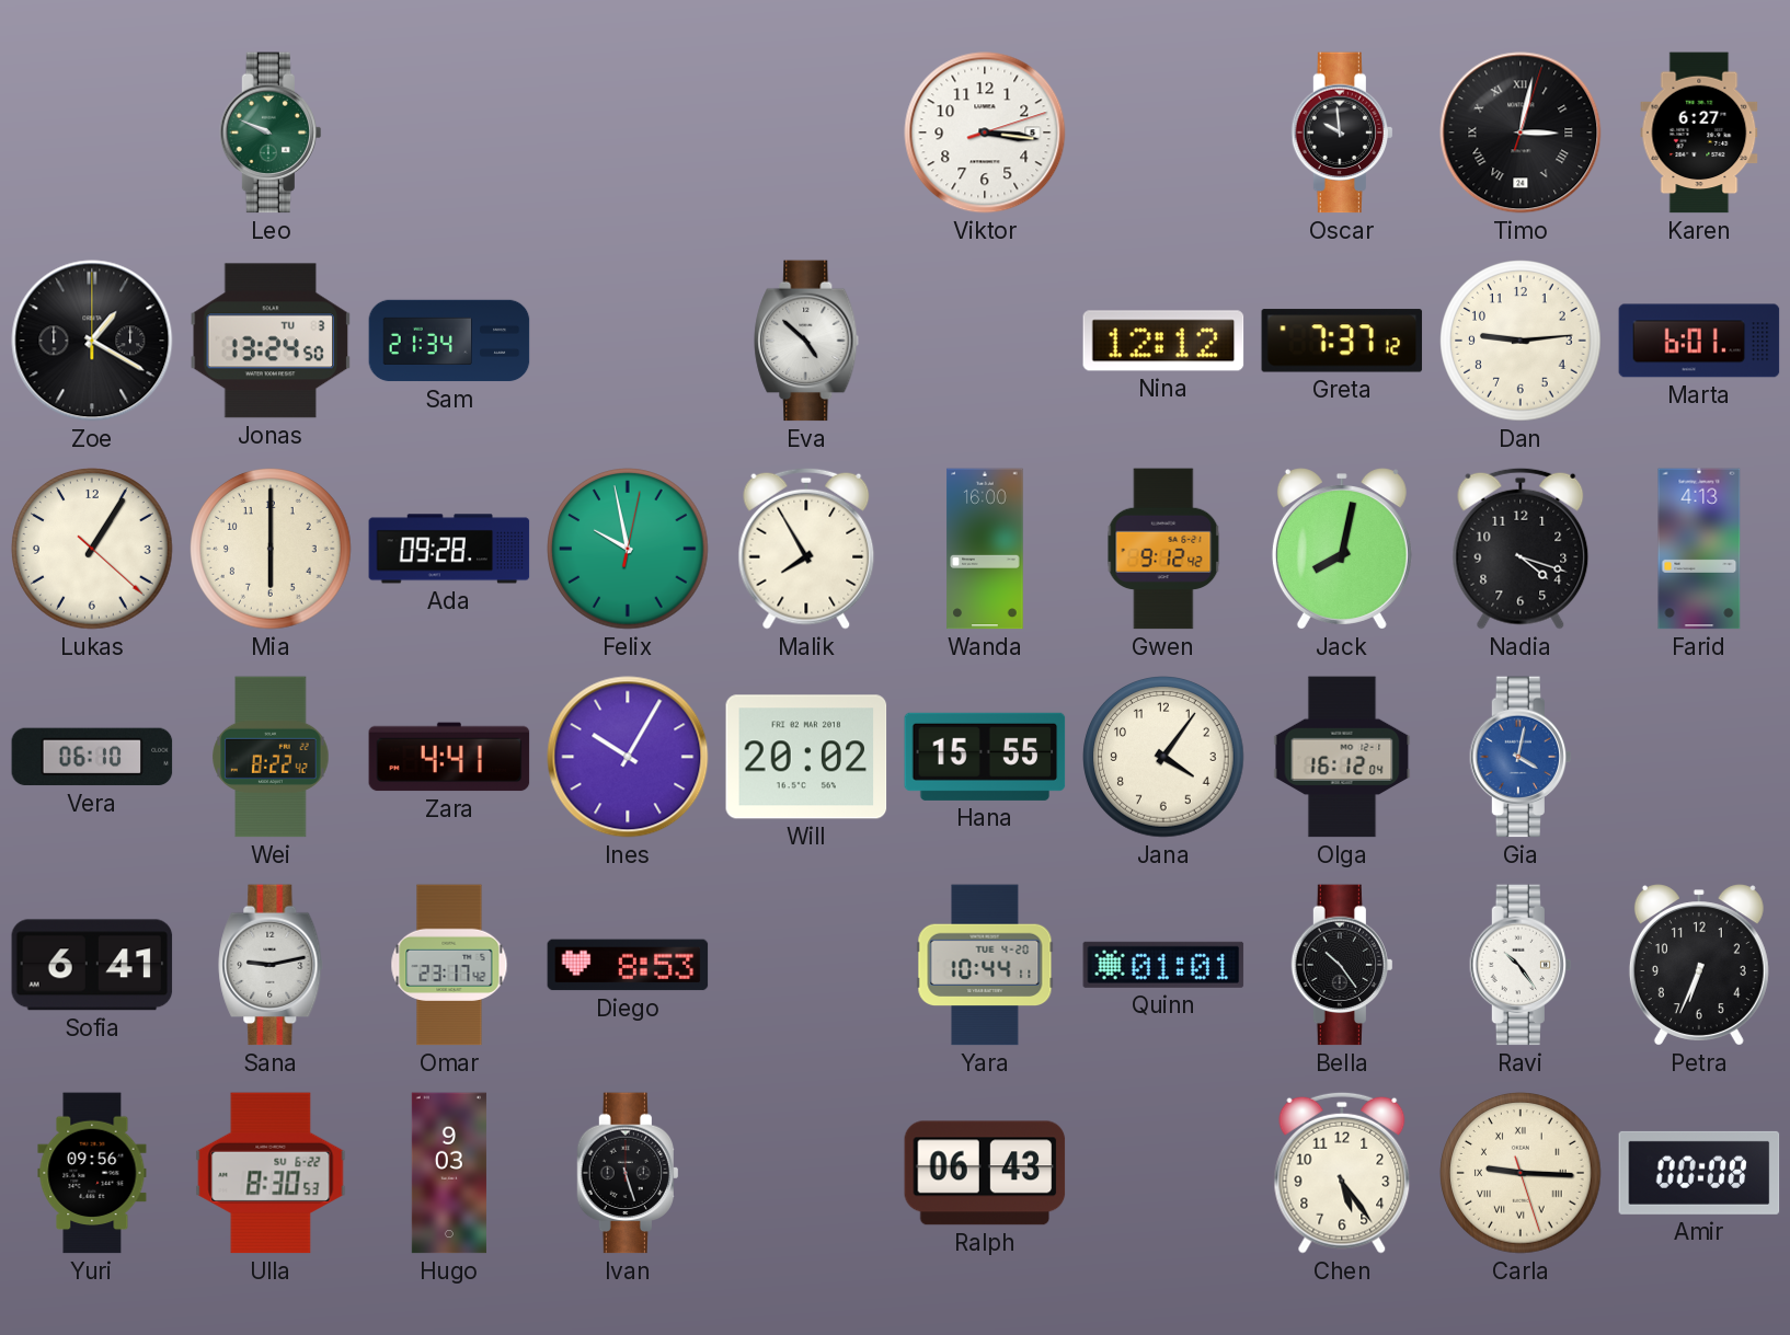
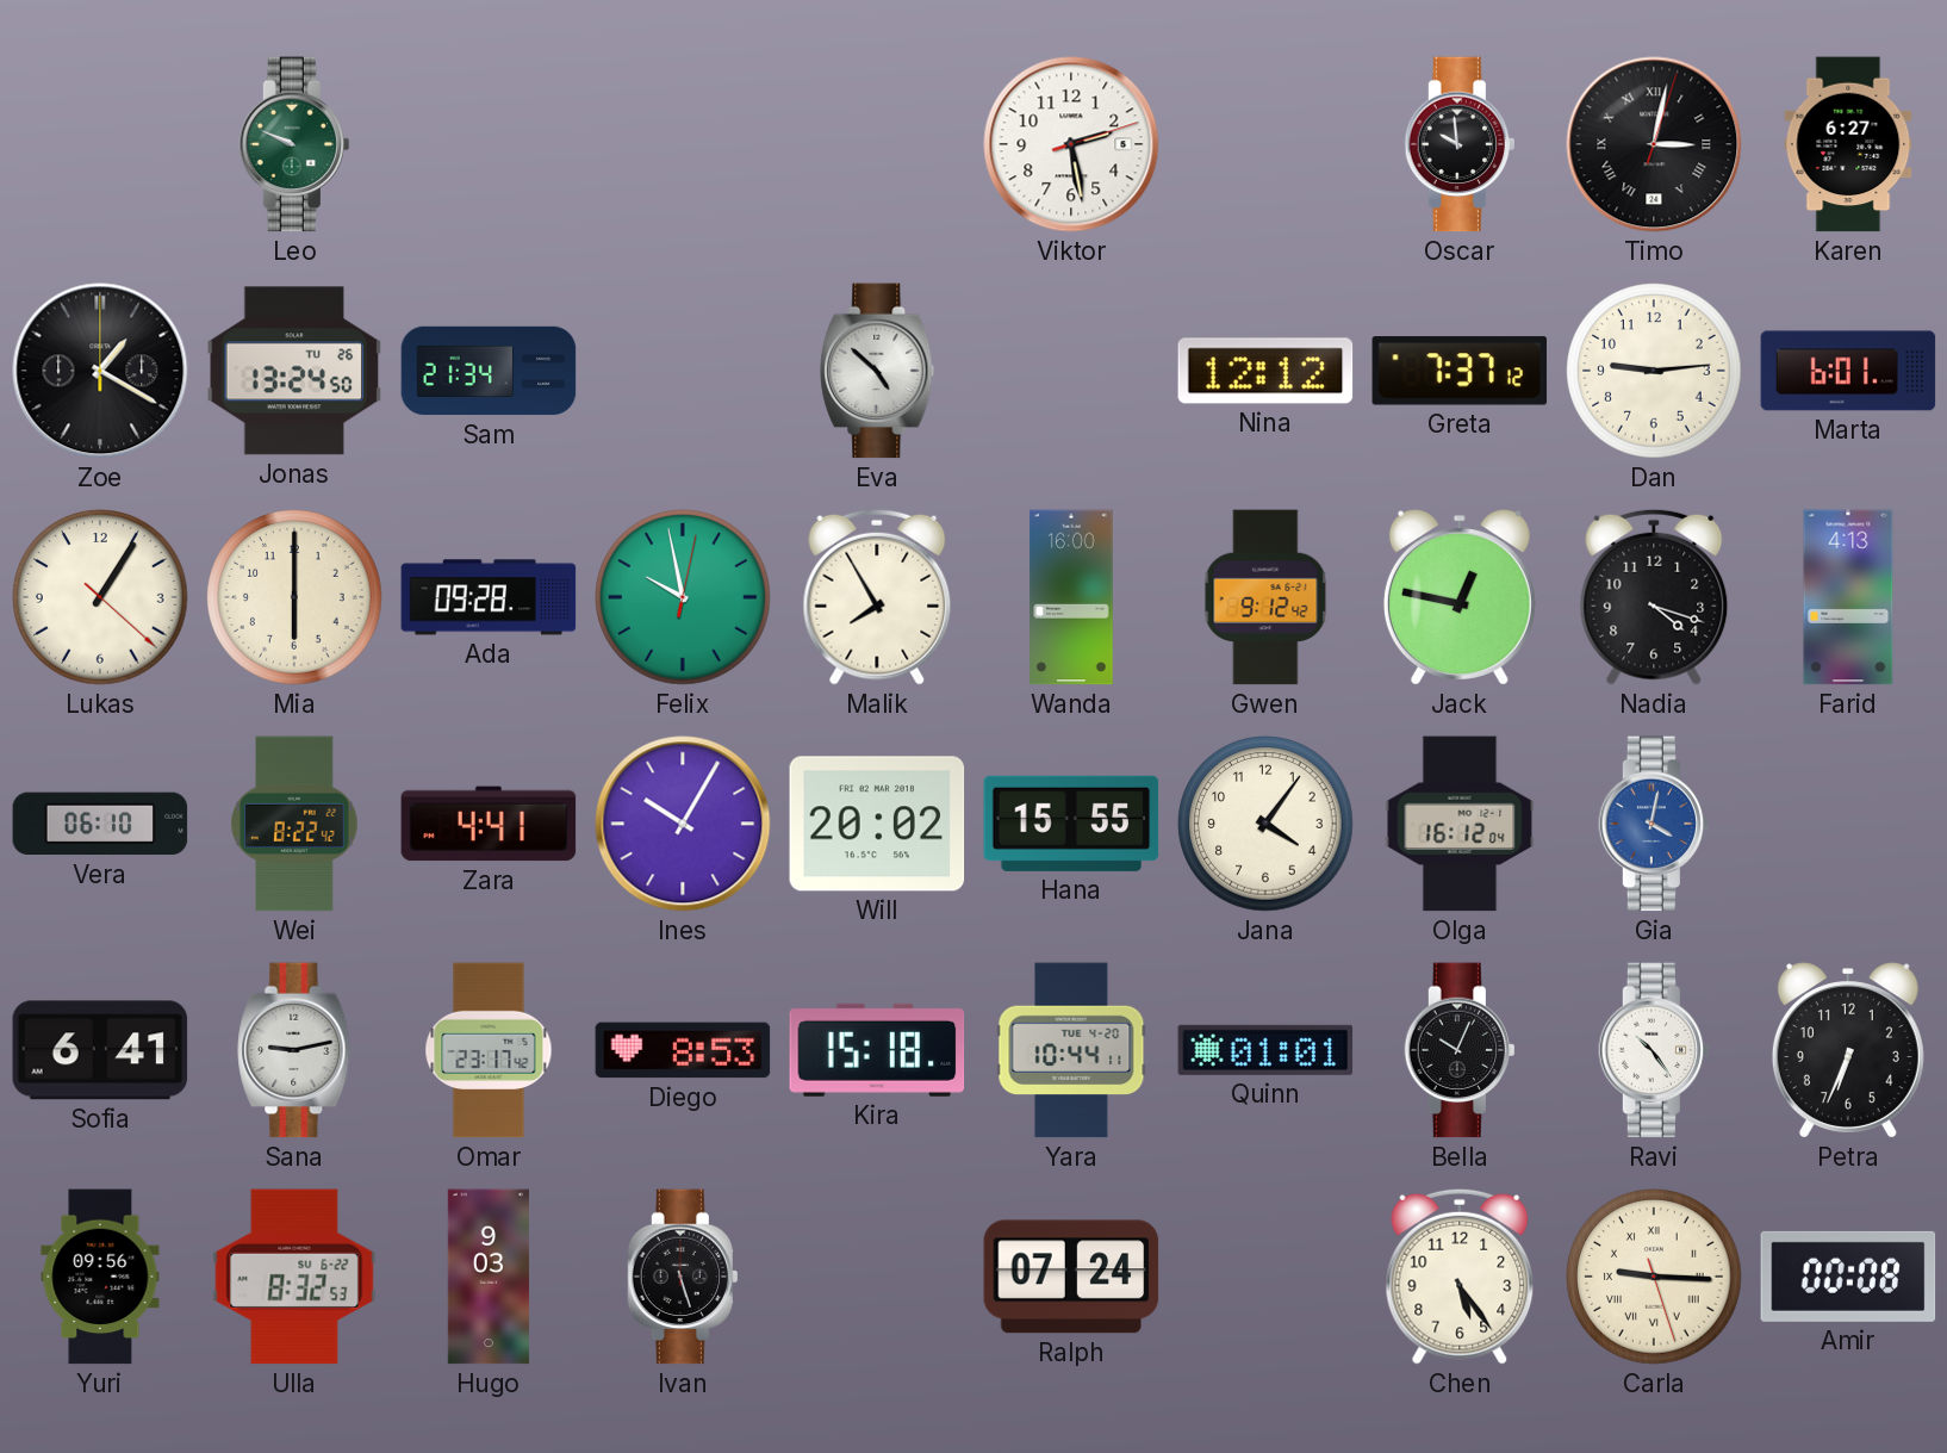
Viktor: 3:16 -> 2:28
Jonas date: TU 3 -> TU 26
Jack: 8:02 -> 12:47
Kira: none -> 15:18
Bella: 10:24 -> 10:04
Ulla: 8:30 -> 8:32
Ralph: 06:43 -> 07:24
